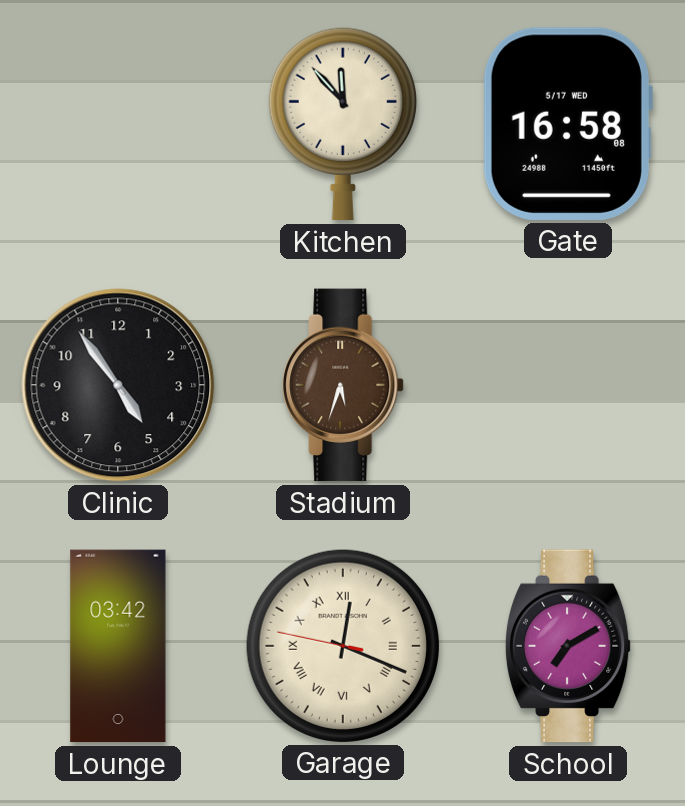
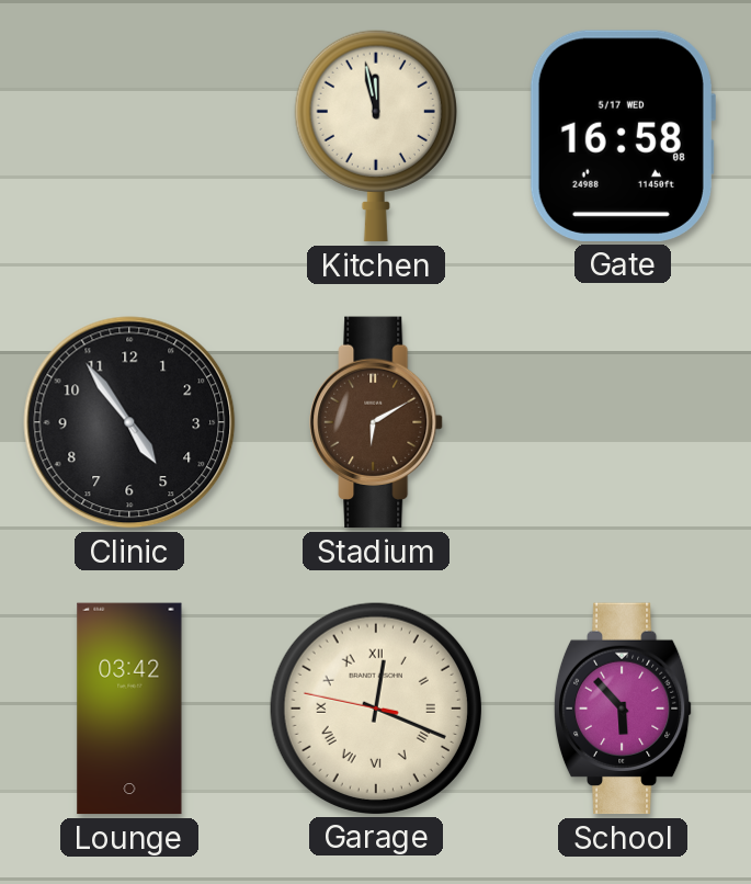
Kitchen: 11:53 -> 11:58
Stadium: 5:33 -> 6:10
School: 7:10 -> 5:53
